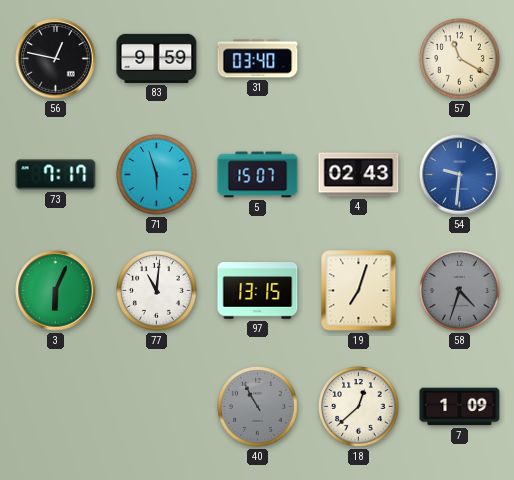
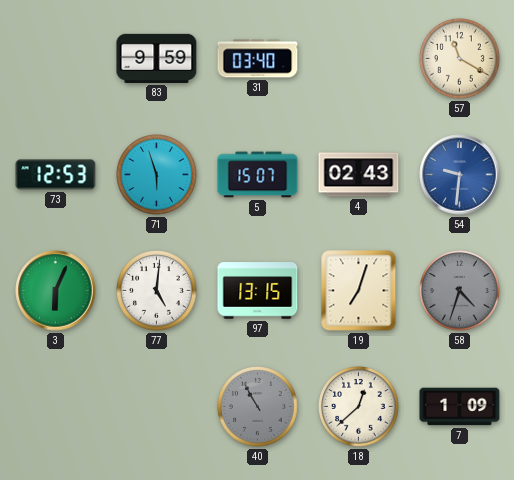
56: 12:47 -> none
73: 7:17 -> 12:53
77: 11:01 -> 5:01
